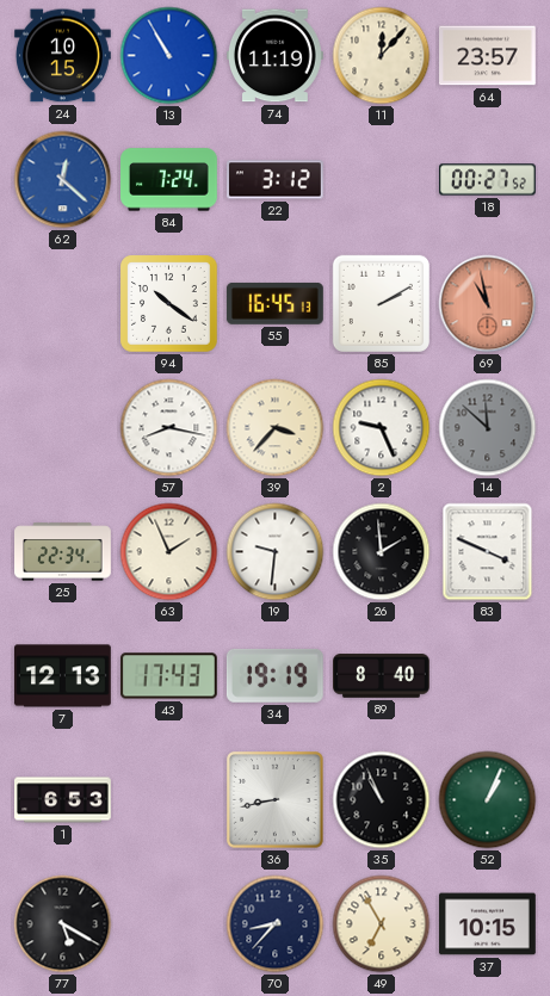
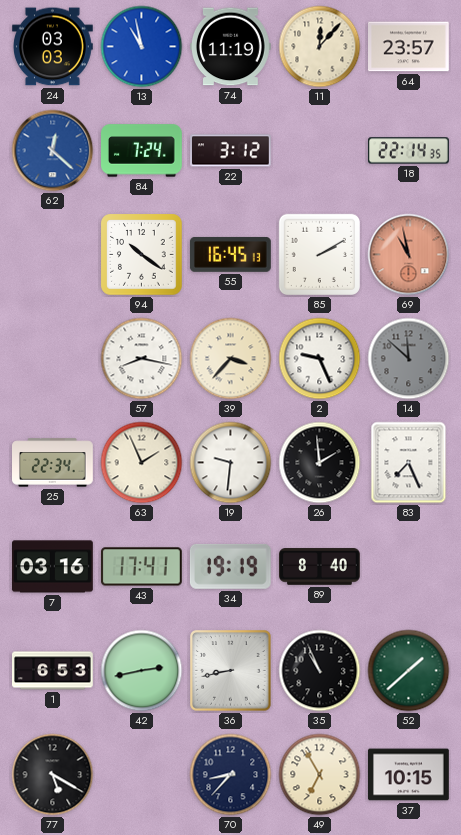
24: 10:15 -> 03:03
13: 10:55 -> 10:58
18: 00:27 -> 22:14
83: 3:49 -> 7:26
7: 12:13 -> 03:16
43: 17:43 -> 17:41
42: none -> 2:43
52: 1:04 -> 1:38
